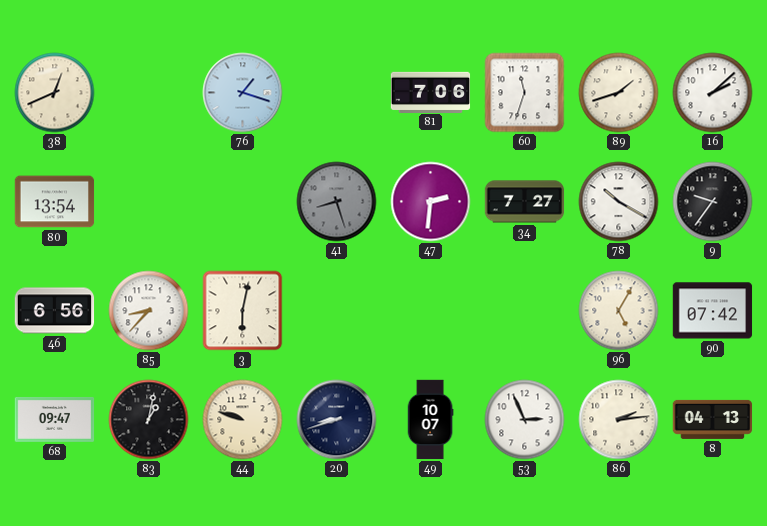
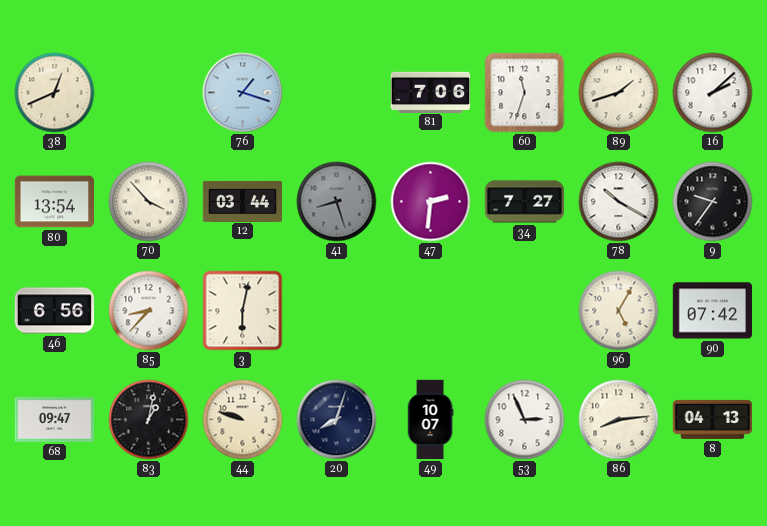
70: none -> 3:53
12: none -> 03:44
20: 8:42 -> 8:03
86: 2:14 -> 8:14
